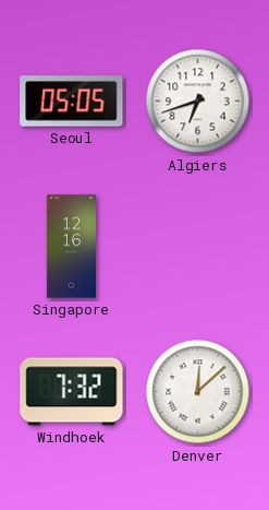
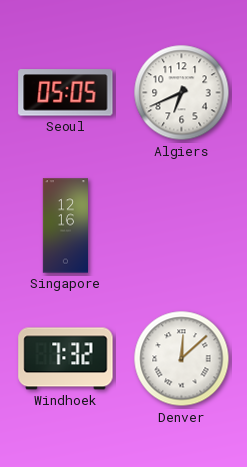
Algiers: 6:42 -> 6:41
